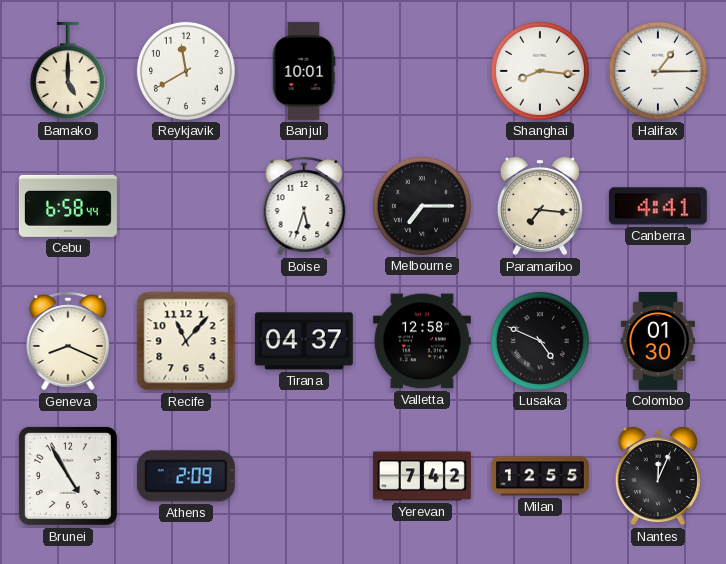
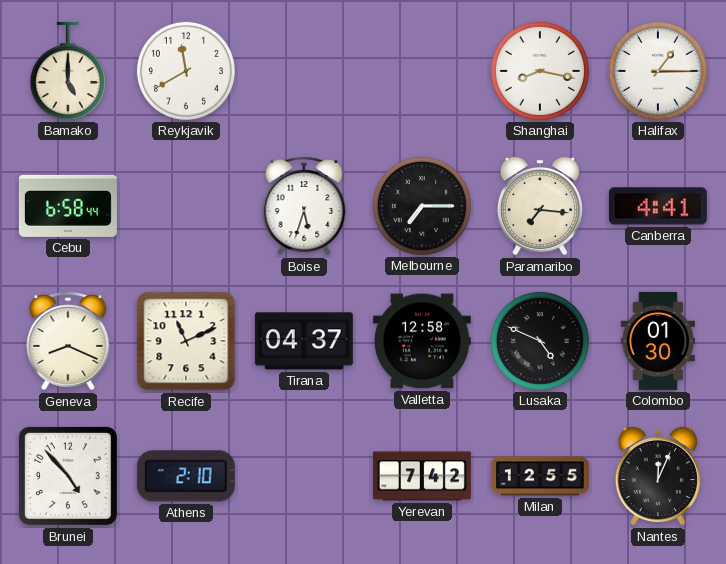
Banjul: 10:01 -> none
Shanghai: 8:16 -> 8:17
Recife: 11:07 -> 11:11
Brunei: 4:55 -> 4:53
Athens: 2:09 -> 2:10
